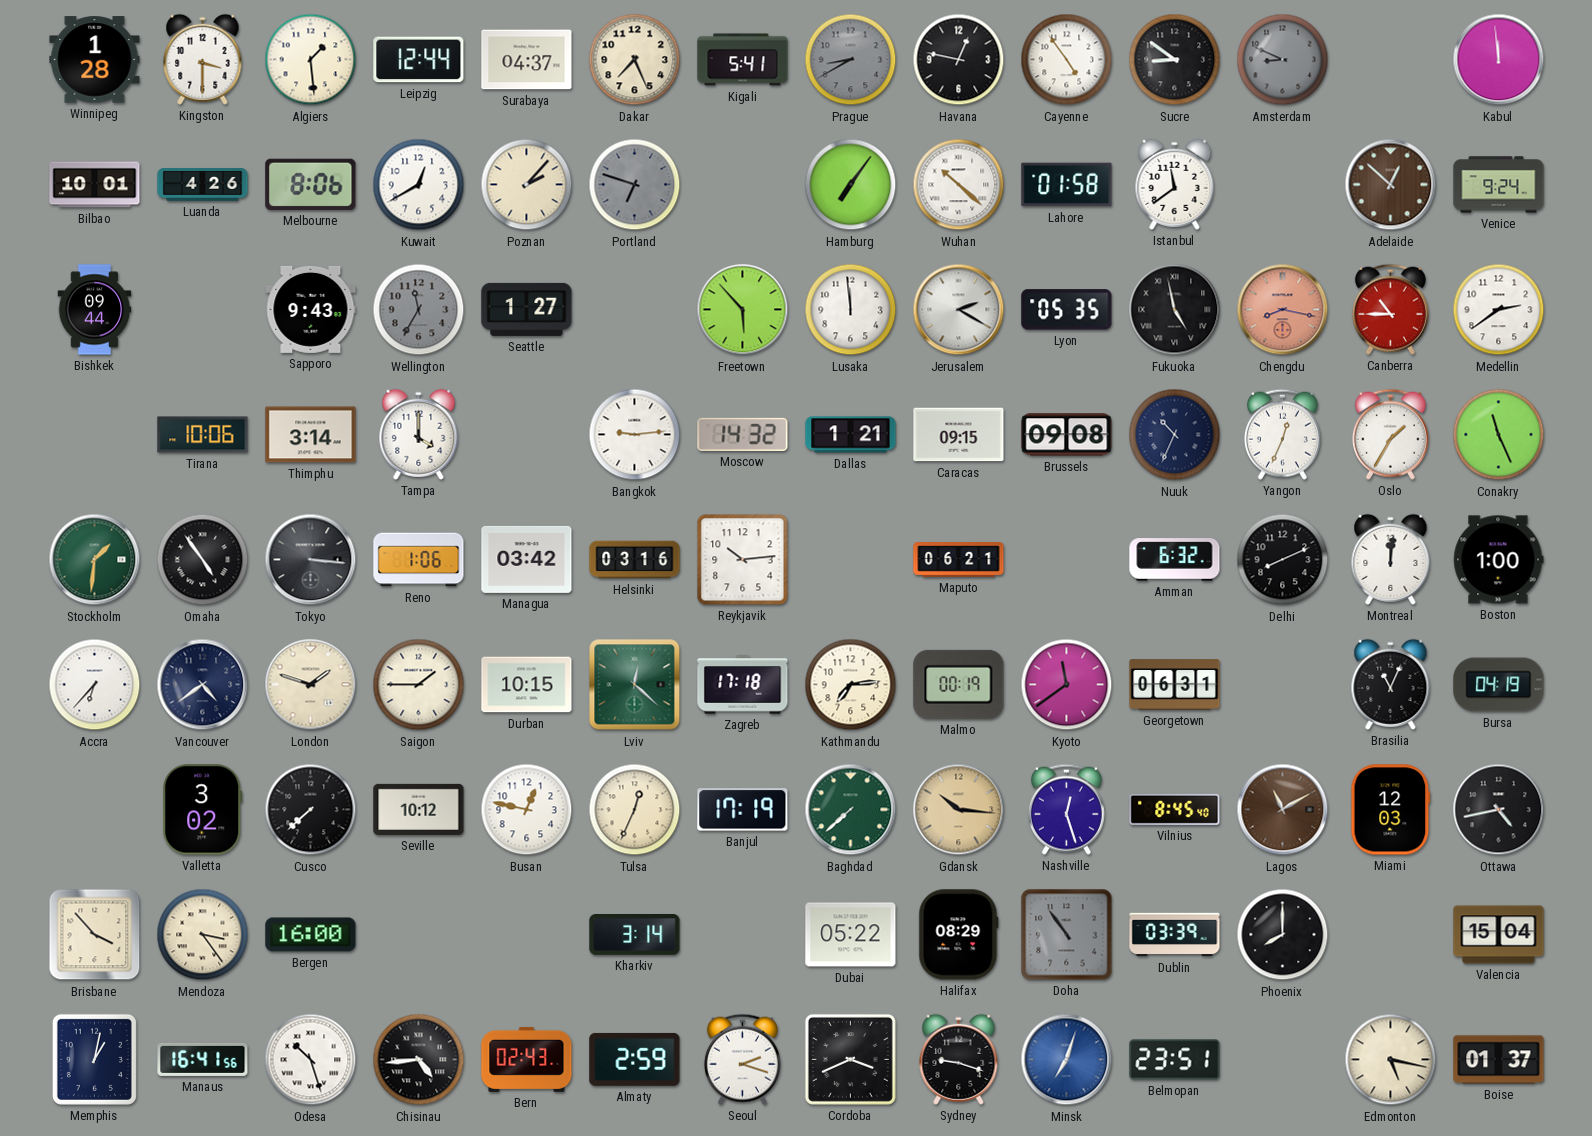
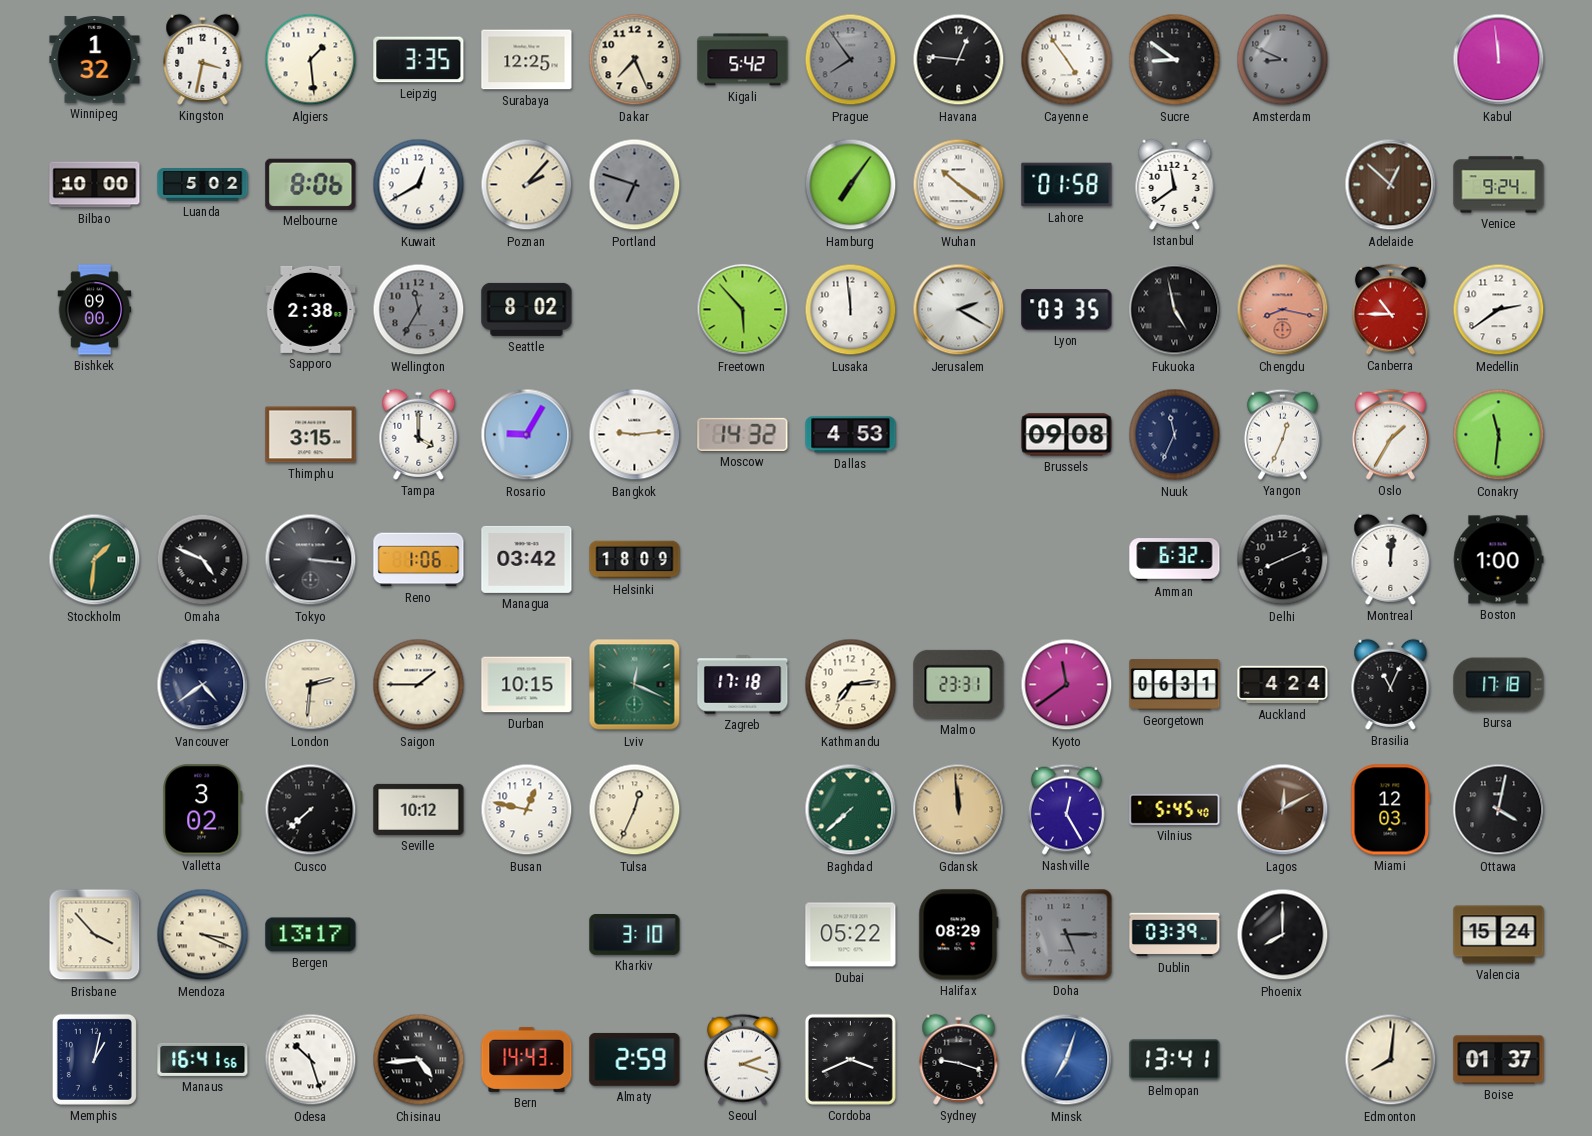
Winnipeg: 1:28 -> 1:32
Kingston: 3:30 -> 3:32
Leipzig: 12:44 -> 3:35
Surabaya: 04:37 -> 12:25
Kigali: 5:41 -> 5:42
Prague: 8:40 -> 7:54
Havana: 12:47 -> 12:46
Bilbao: 10:01 -> 10:00
Luanda: 4:26 -> 5:02
Wuhan: 10:22 -> 10:21
Bishkek: 09:44 -> 09:00
Sapporo: 9:43 -> 2:38
Seattle: 1:27 -> 8:02
Lyon: 05:35 -> 03:35
Tirana: 10:06 -> none
Thimphu: 3:14 -> 3:15
Rosario: none -> 9:05
Dallas: 1:21 -> 4:53
Caracas: 09:15 -> none
Nuuk: 10:34 -> 11:34
Conakry: 11:26 -> 11:31
Omaha: 4:54 -> 4:49
Helsinki: 03:16 -> 18:09
Reykjavik: 10:14 -> none
Maputo: 06:21 -> none
Accra: 6:37 -> none
London: 1:48 -> 2:31
Lviv: 12:22 -> 12:19
Malmo: 00:19 -> 23:31
Auckland: none -> 4:24
Bursa: 04:19 -> 17:18
Banjul: 17:19 -> none
Gdansk: 10:16 -> 11:59
Nashville: 12:27 -> 12:25
Vilnius: 8:45 -> 5:45
Lagos: 11:10 -> 12:10
Ottawa: 4:43 -> 4:02
Mendoza: 3:24 -> 3:19
Bergen: 16:00 -> 13:17
Kharkiv: 3:14 -> 3:10
Doha: 10:54 -> 5:15
Valencia: 15:04 -> 15:24
Bern: 02:43 -> 14:43
Belmopan: 23:51 -> 13:41
Edmonton: 5:17 -> 8:01
